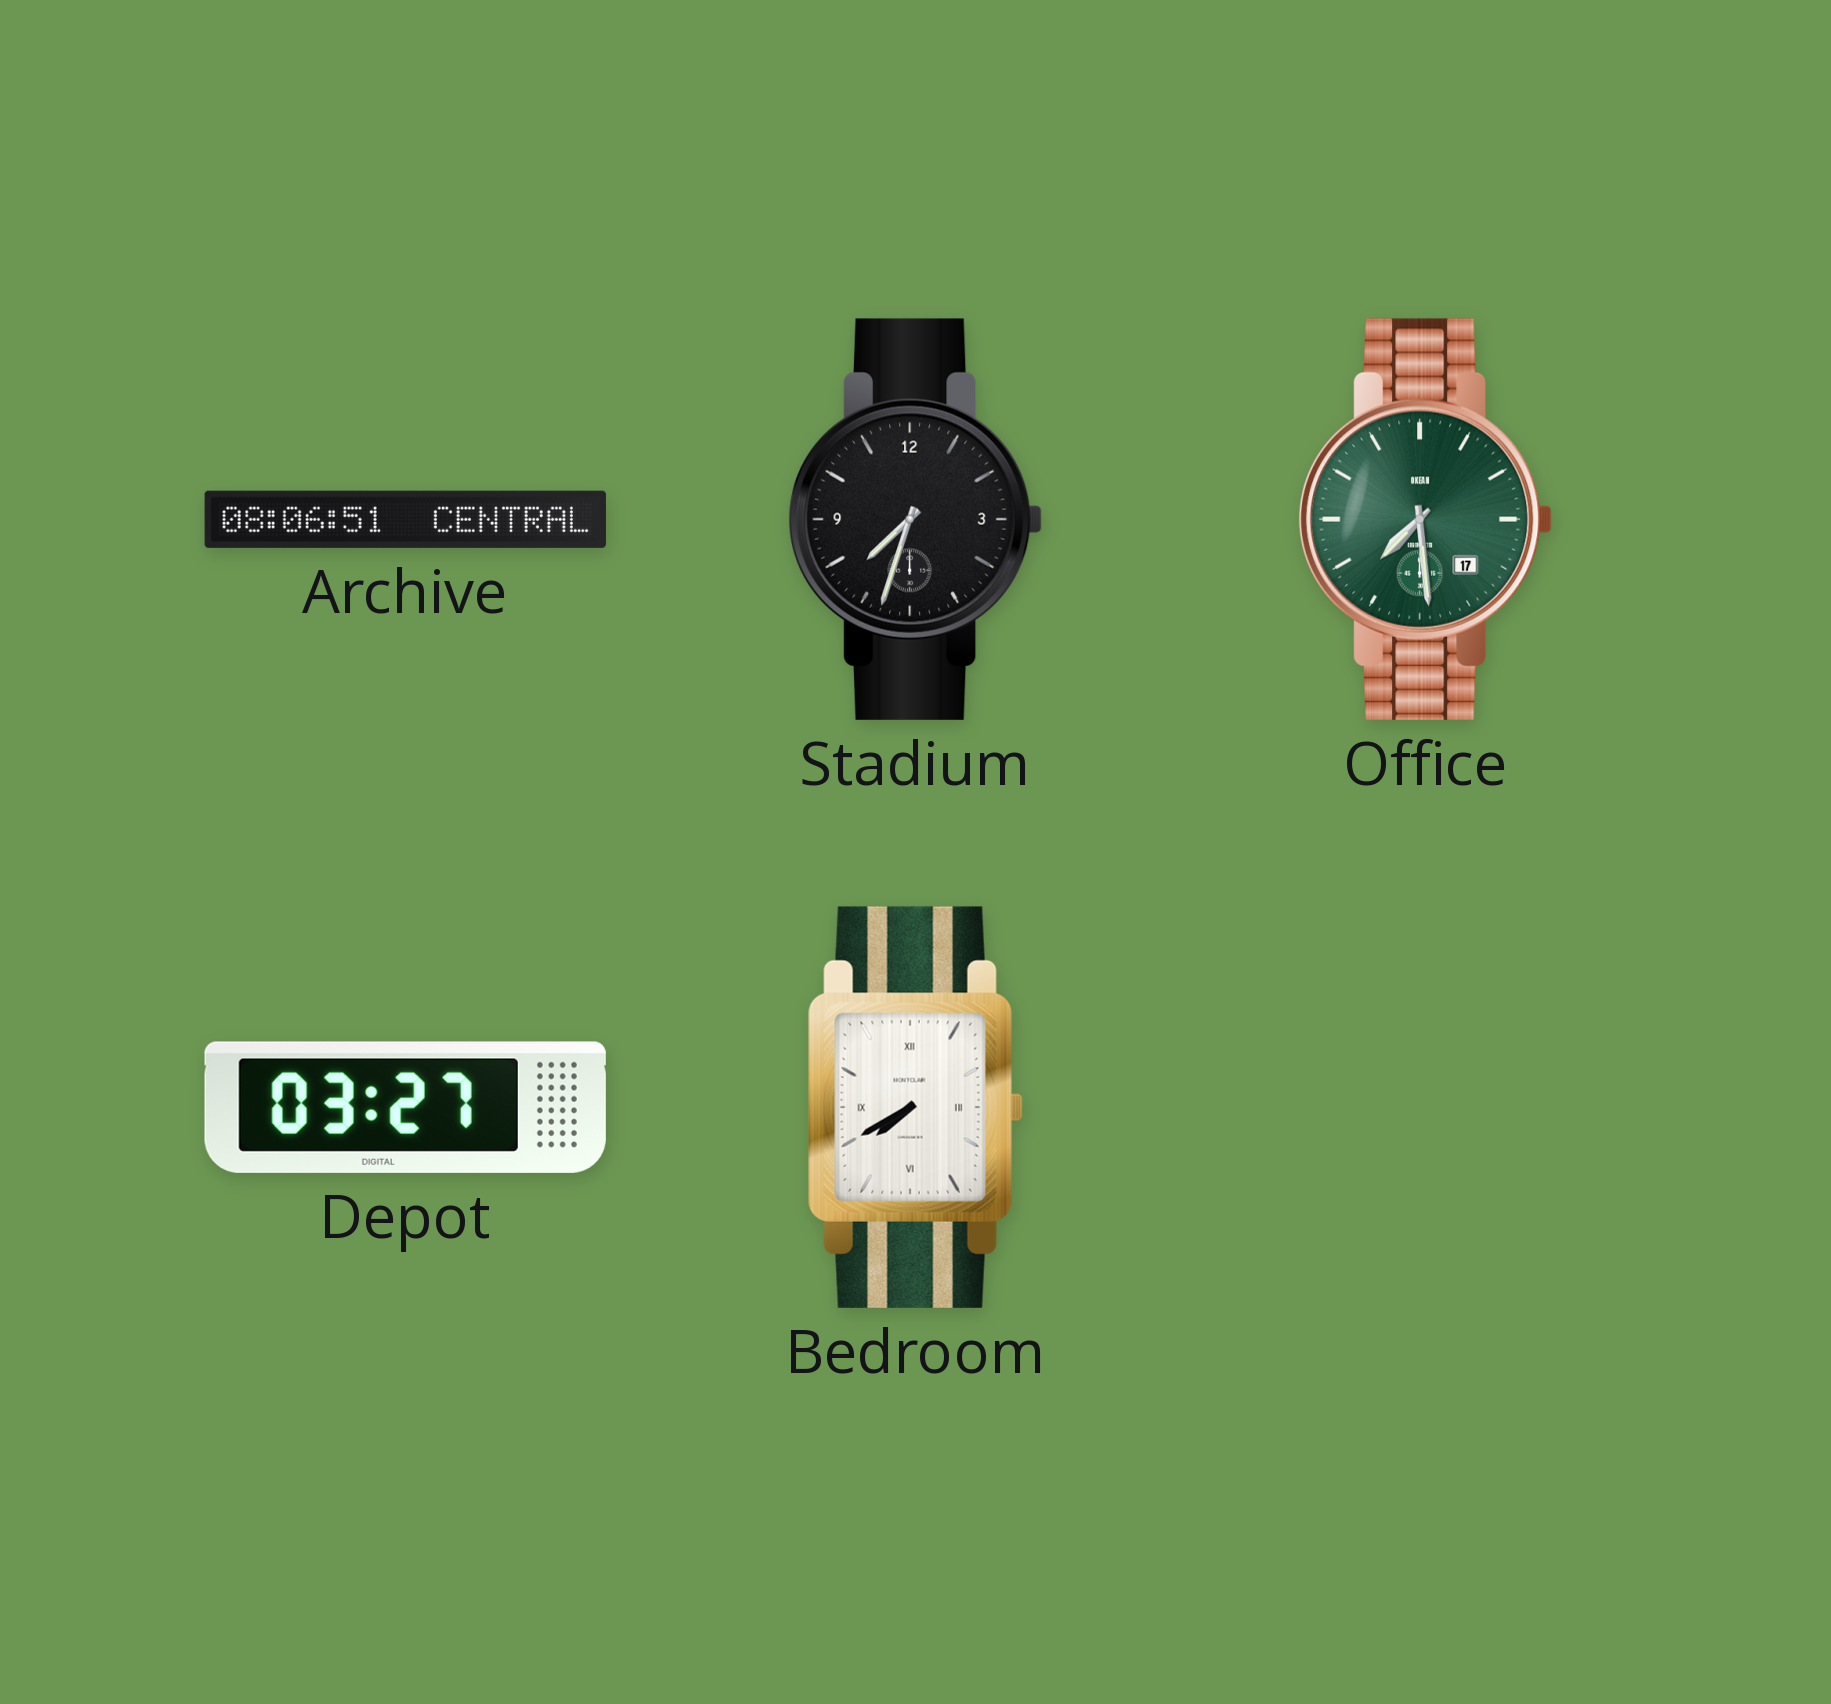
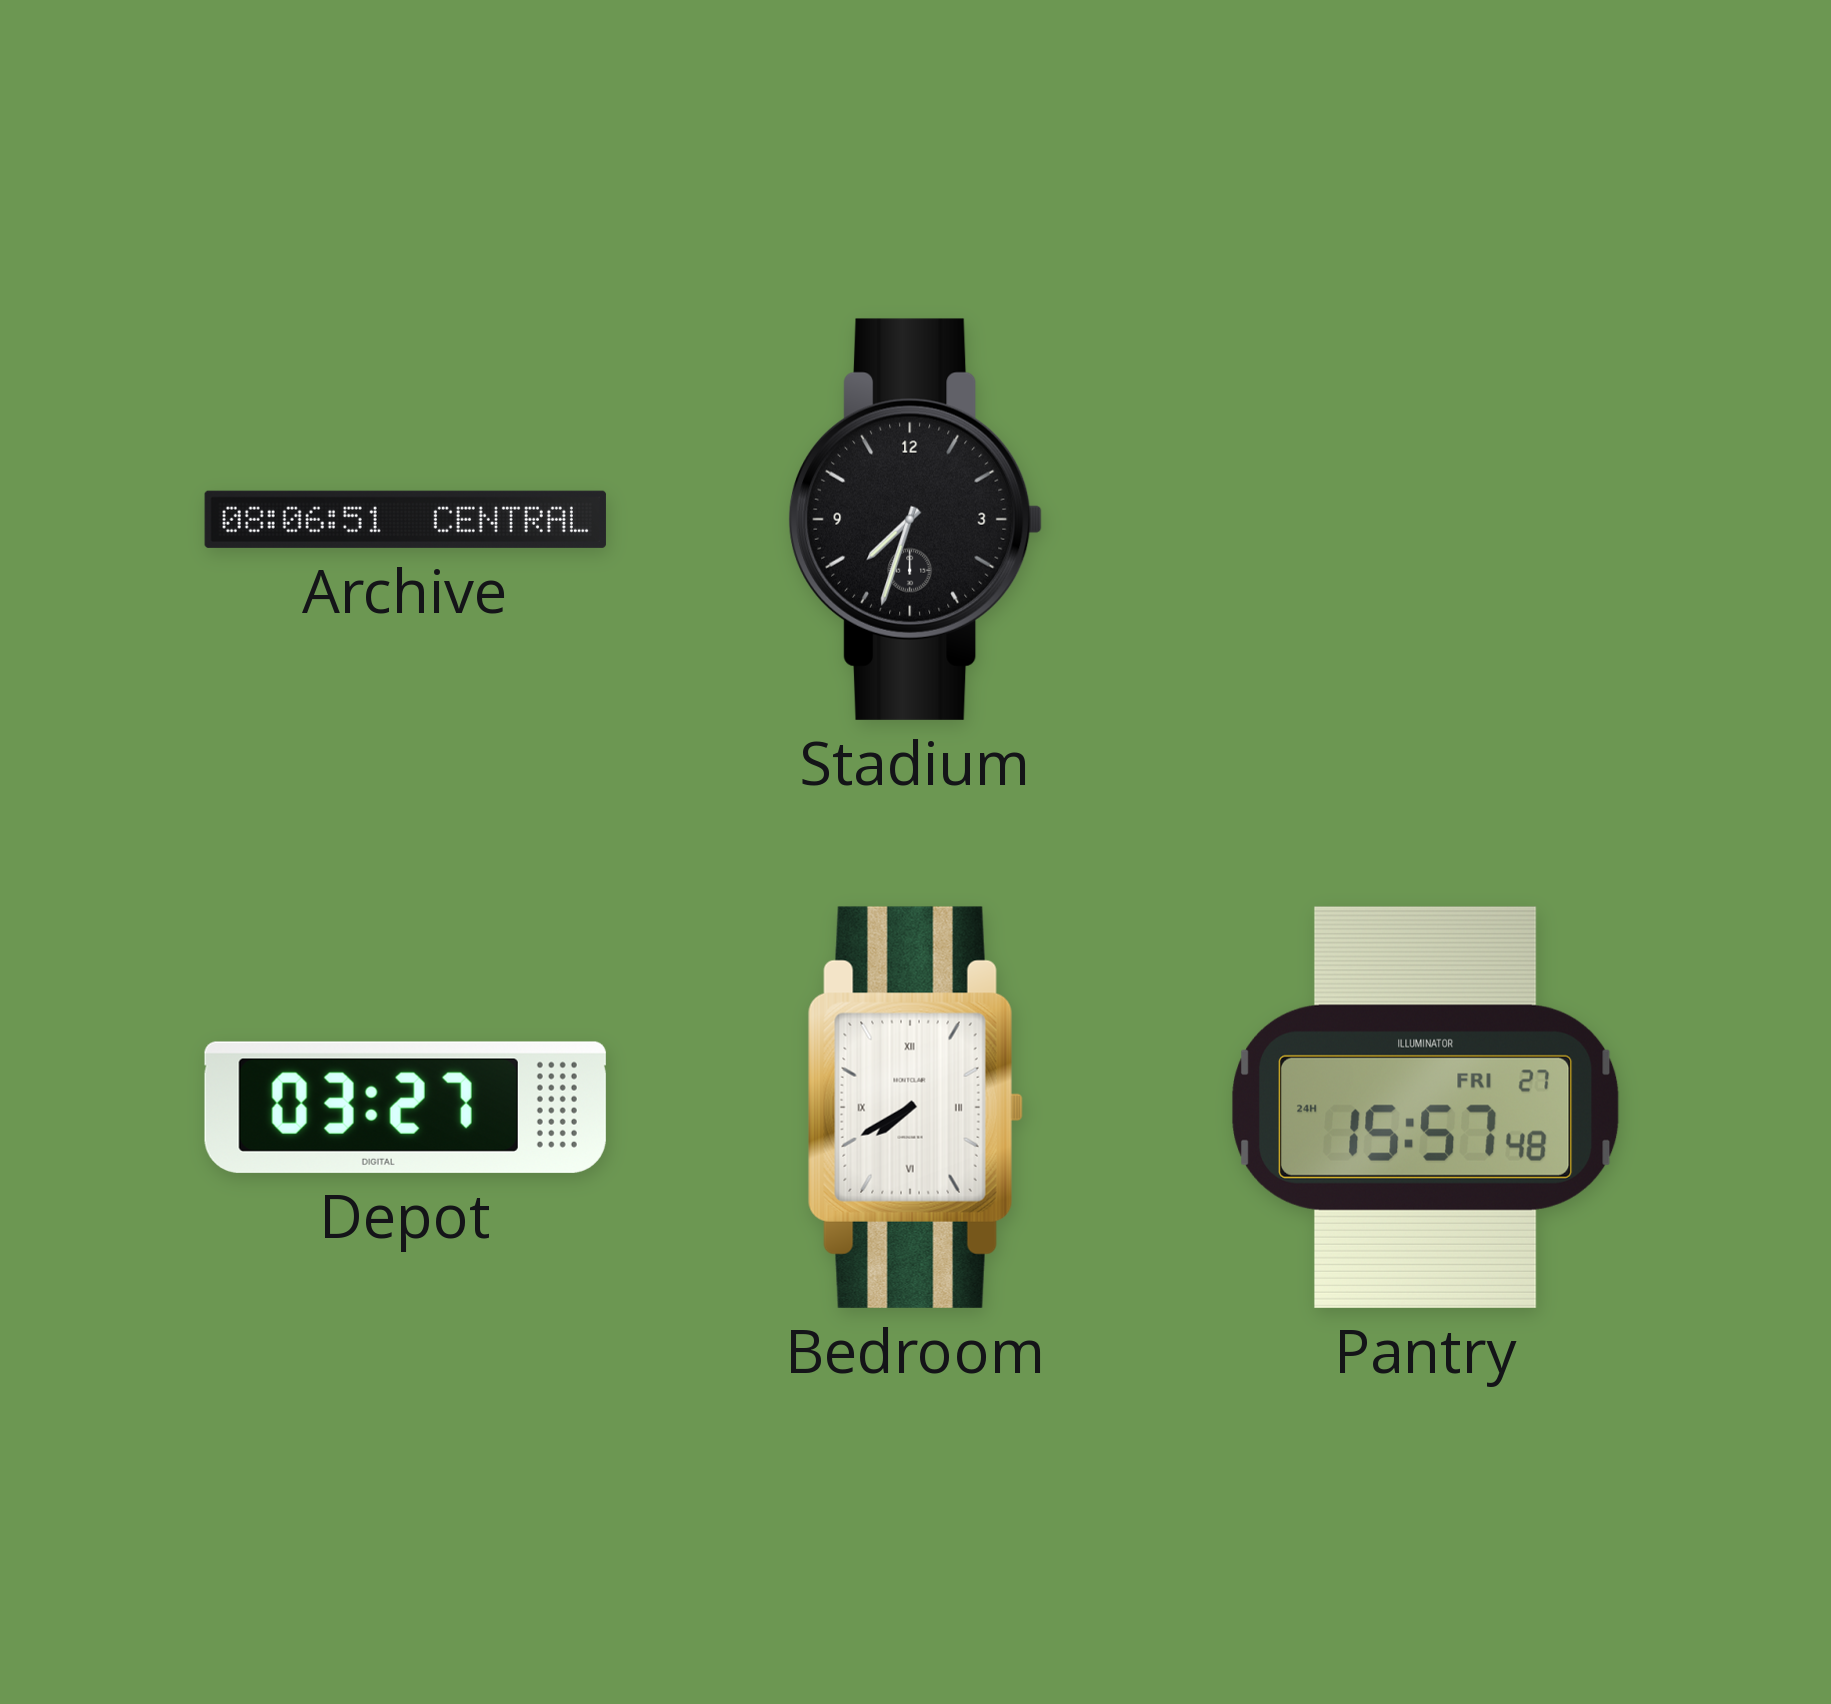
Office: 7:29 -> none
Pantry: none -> 15:57
